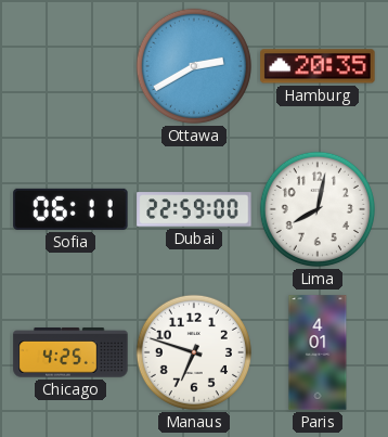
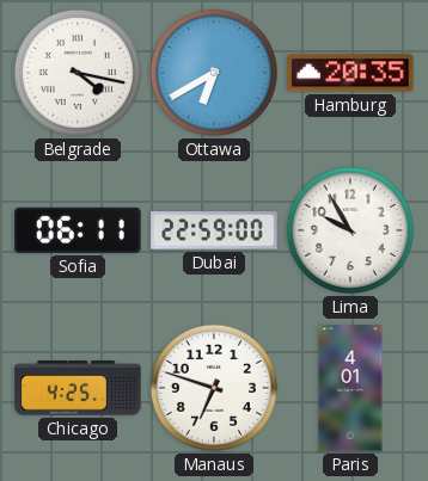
Belgrade: none -> 4:17
Ottawa: 2:40 -> 6:40
Lima: 8:02 -> 9:55
